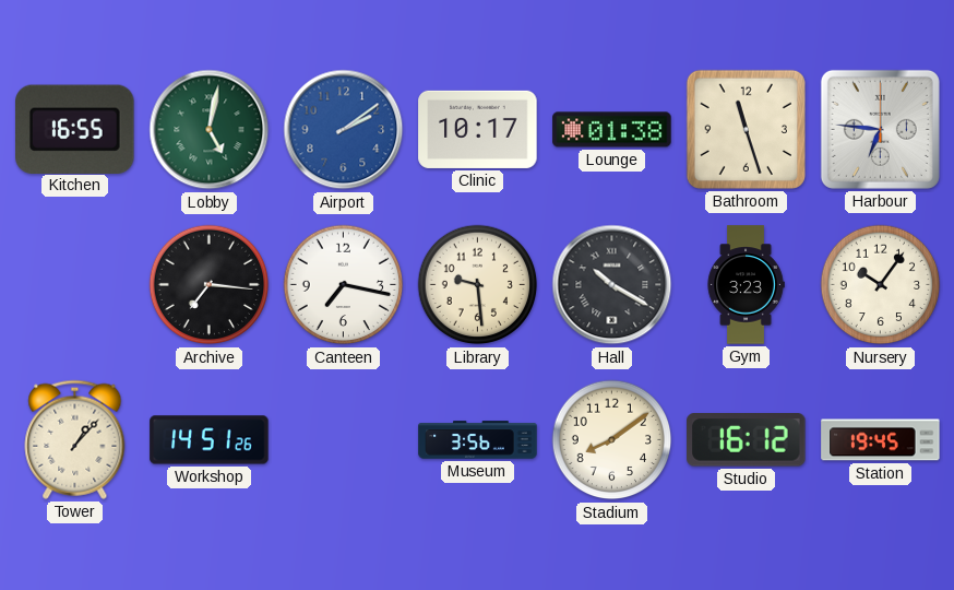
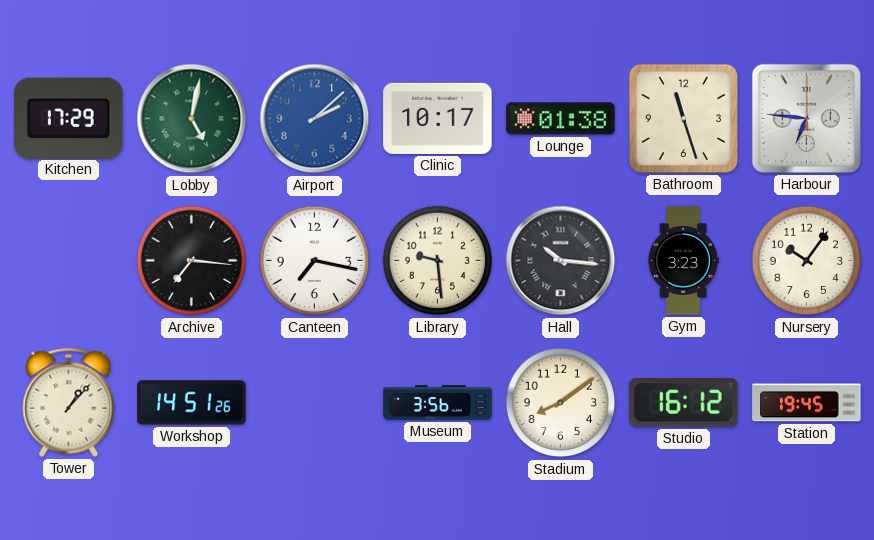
Kitchen: 16:55 -> 17:29
Airport: 2:09 -> 2:08
Hall: 10:20 -> 10:16
